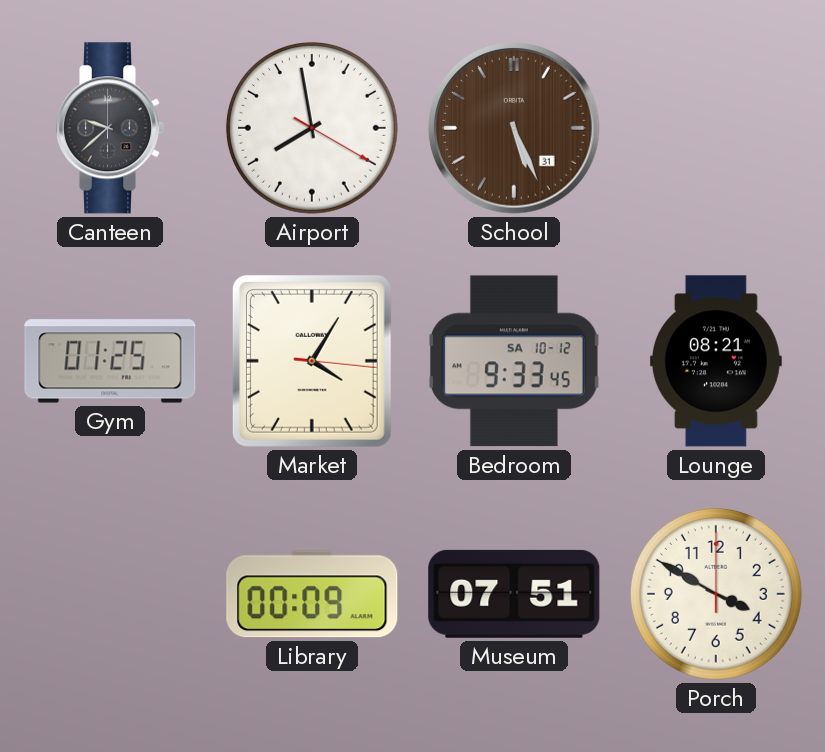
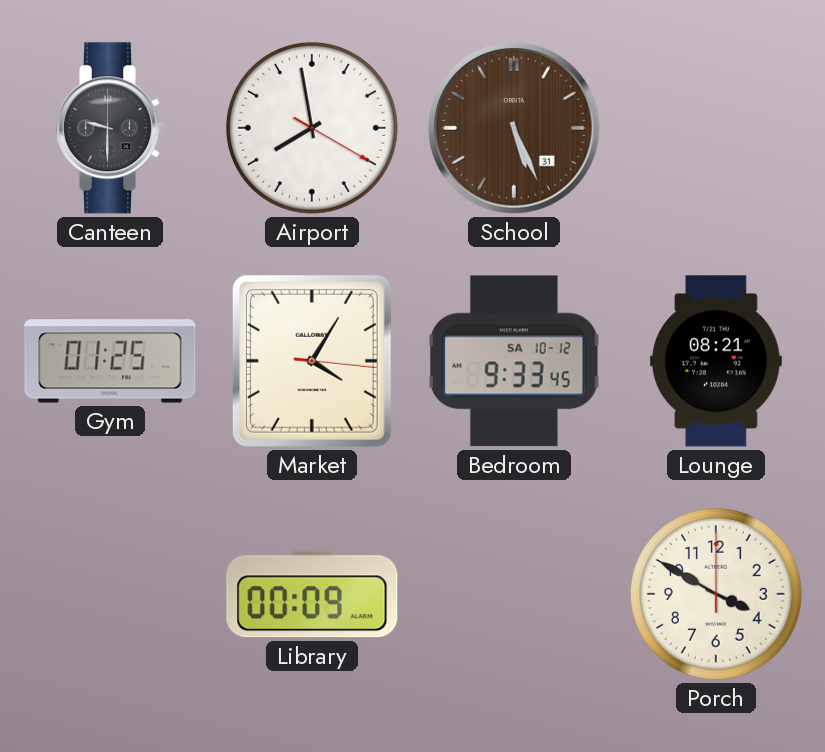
Canteen: 9:38 -> 9:30
Museum: 07:51 -> none
